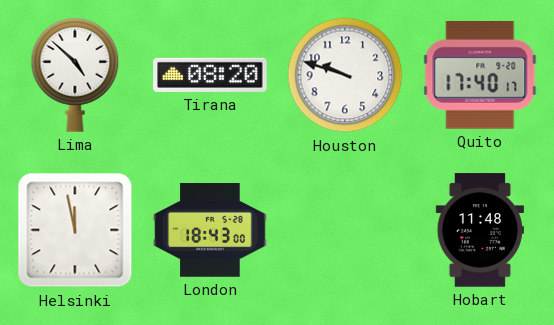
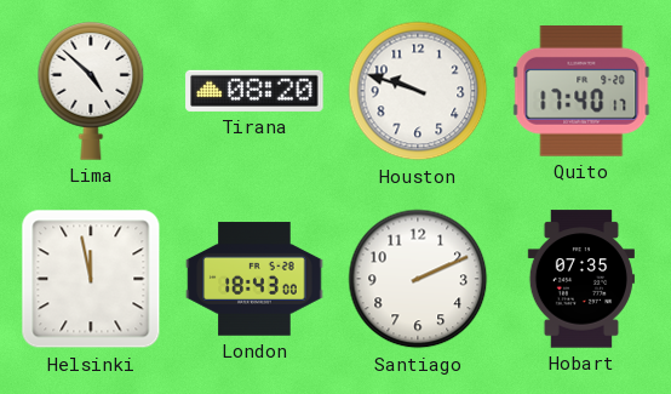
Santiago: none -> 2:11
Hobart: 11:48 -> 07:35
